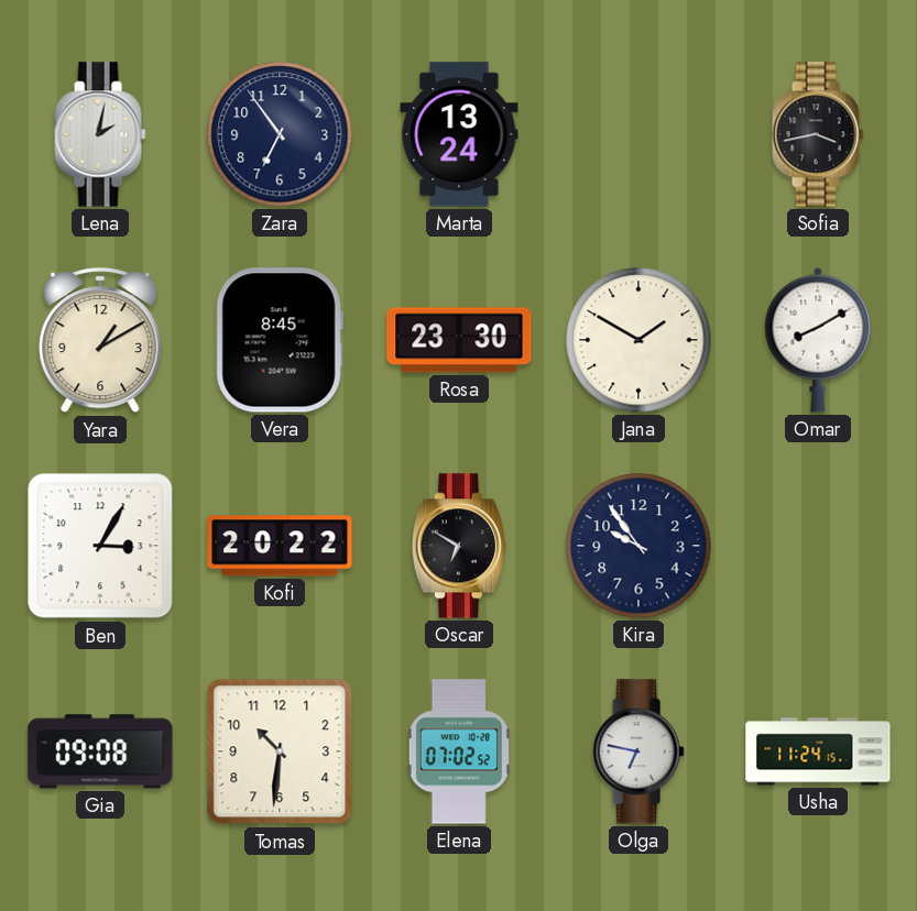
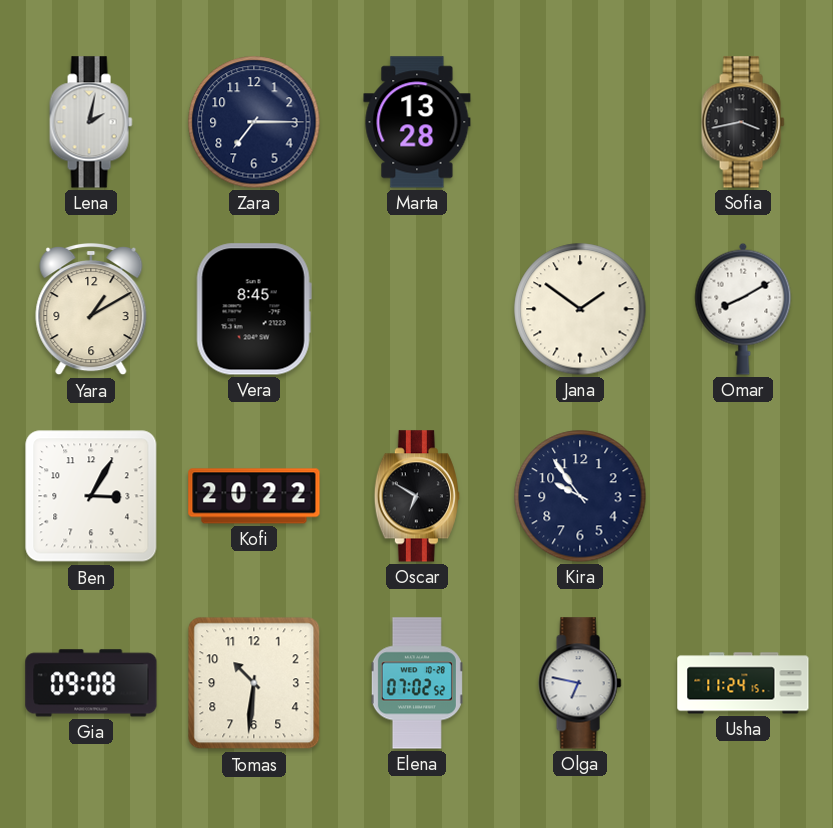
Zara: 6:54 -> 7:15
Marta: 13:24 -> 13:28
Rosa: 23:30 -> none
Jana: 1:50 -> 1:51
